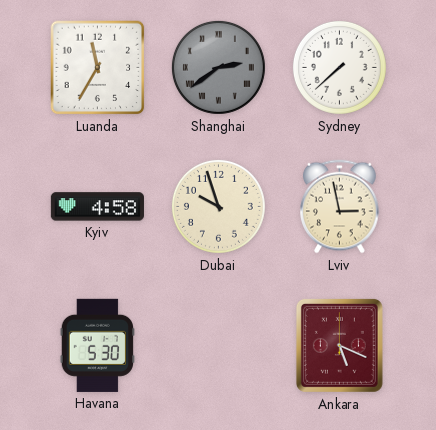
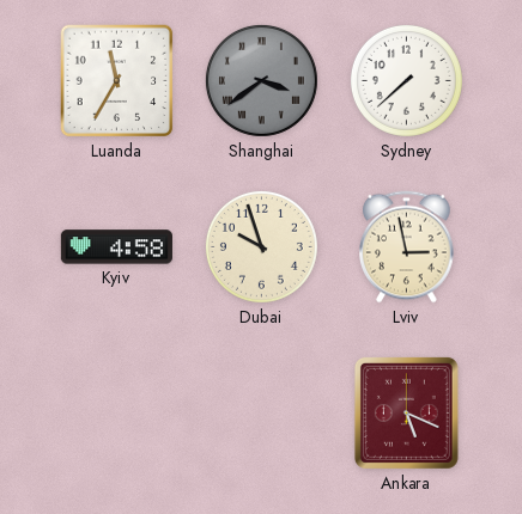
Shanghai: 2:39 -> 3:39
Havana: 5:30 -> none
